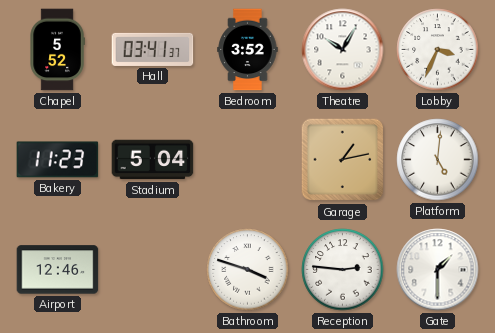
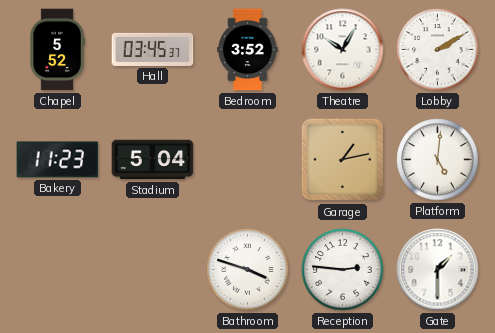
Hall: 03:41 -> 03:45
Lobby: 3:34 -> 2:10
Airport: 12:46 -> none
